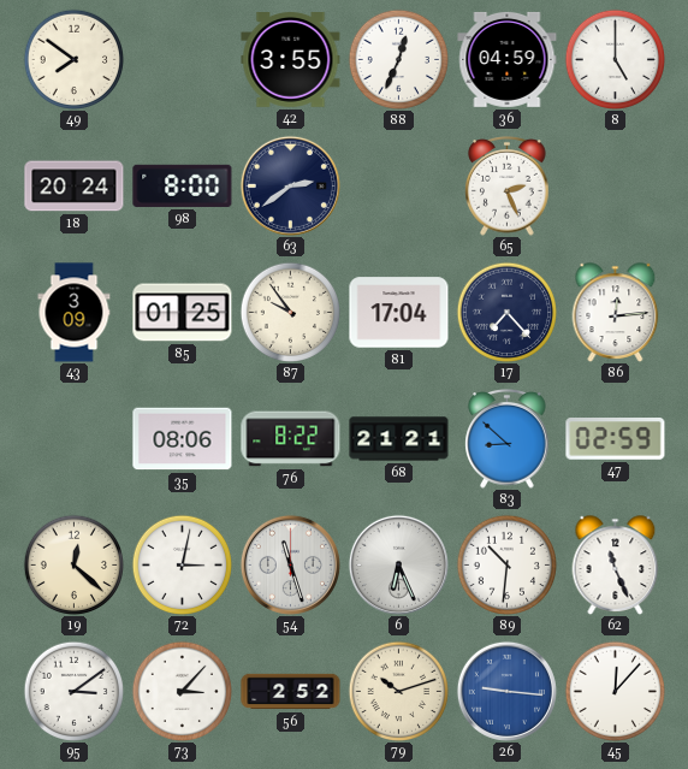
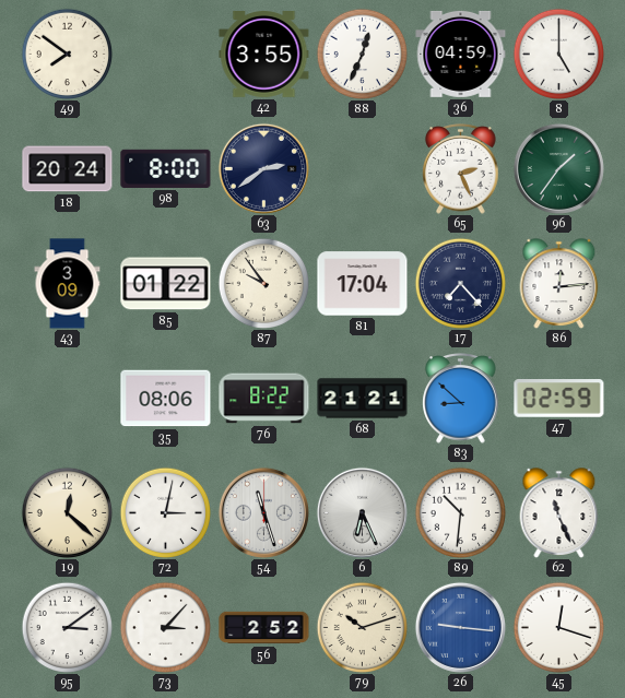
96: none -> 1:36
85: 01:25 -> 01:22
45: 12:07 -> 12:18
